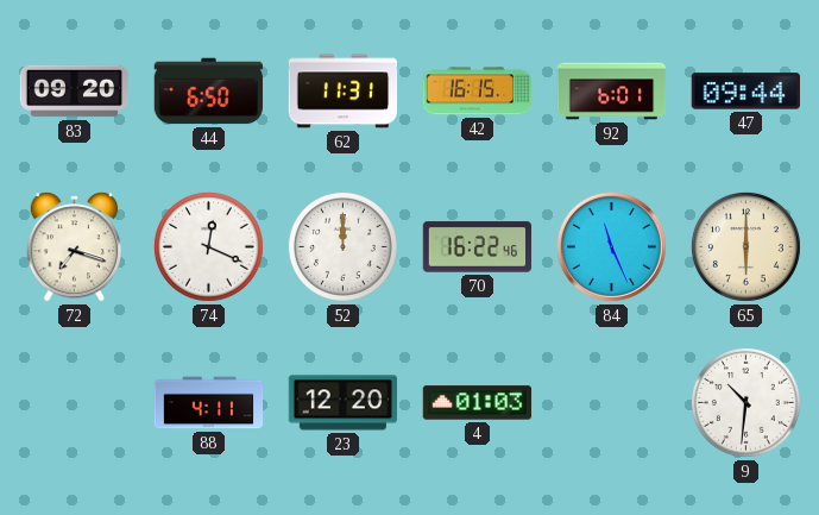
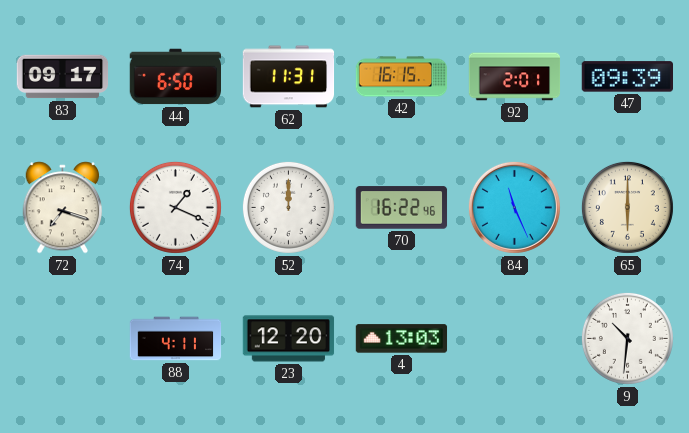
83: 09:20 -> 09:17
92: 6:01 -> 2:01
47: 09:44 -> 09:39
74: 12:19 -> 1:19
4: 01:03 -> 13:03
